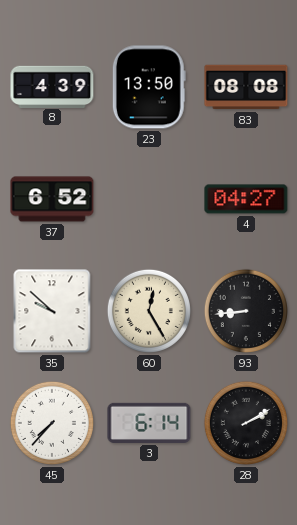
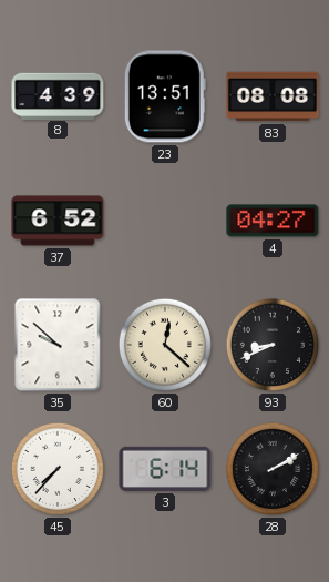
23: 13:50 -> 13:51
60: 12:25 -> 12:22
93: 8:44 -> 8:41
